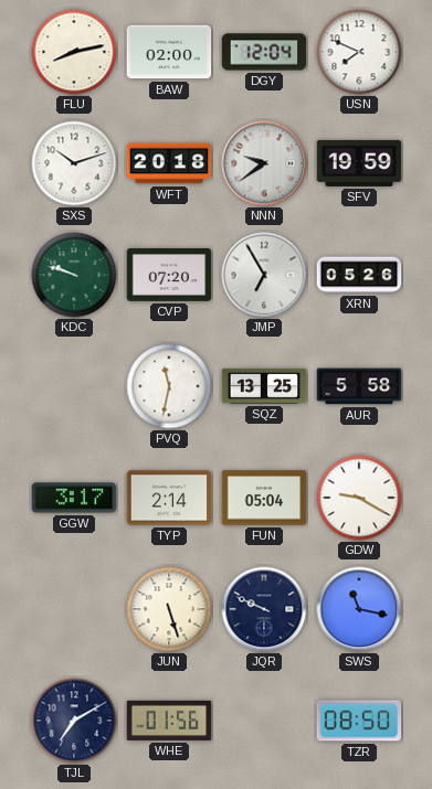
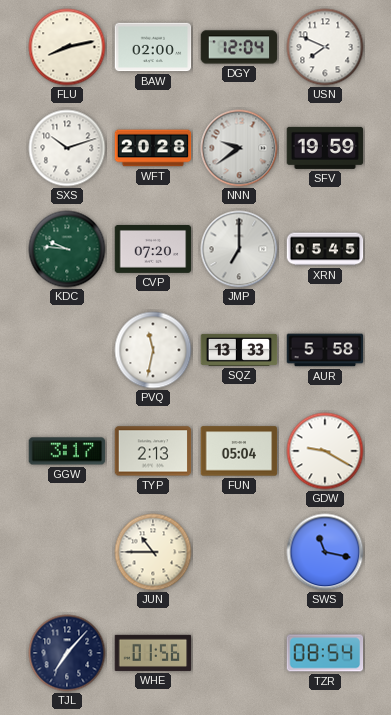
WFT: 20:18 -> 20:28
KDC: 9:48 -> 9:46
JMP: 6:55 -> 7:00
XRN: 05:26 -> 05:45
SQZ: 13:25 -> 13:33
TYP: 2:14 -> 2:13
JUN: 5:27 -> 10:45
JQR: 9:49 -> none
TJL: 7:10 -> 7:07
TZR: 08:50 -> 08:54
